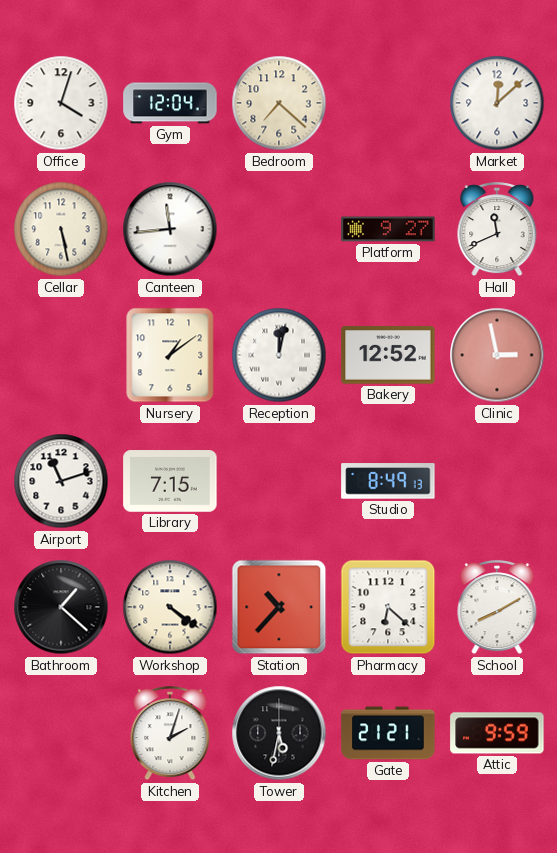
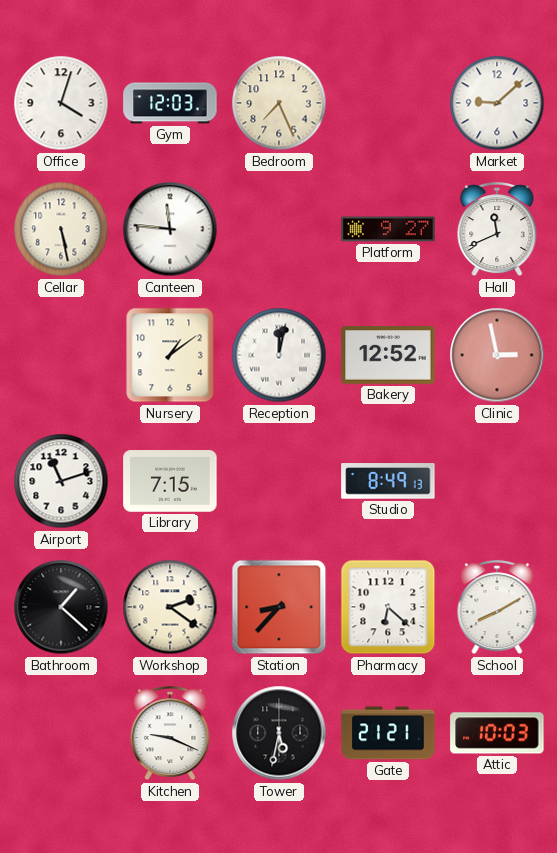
Gym: 12:04 -> 12:03
Bedroom: 7:22 -> 7:26
Market: 12:08 -> 9:08
Canteen: 11:44 -> 11:46
Workshop: 4:21 -> 2:21
Station: 10:37 -> 8:37
Kitchen: 2:03 -> 9:19
Attic: 9:59 -> 10:03
